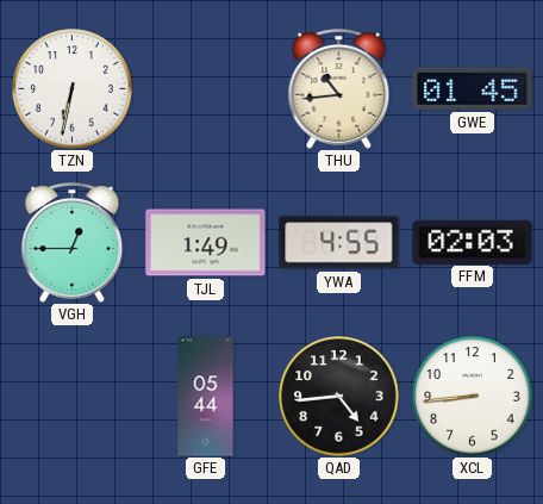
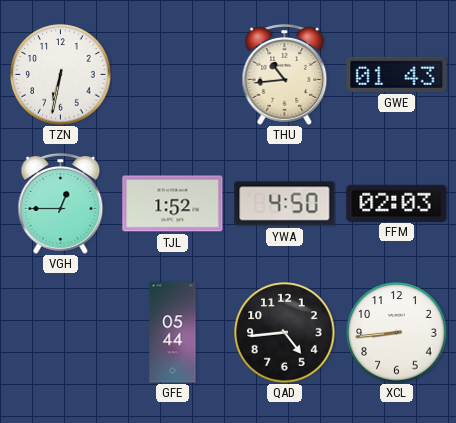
GWE: 01:45 -> 01:43
TJL: 1:49 -> 1:52
YWA: 4:55 -> 4:50
